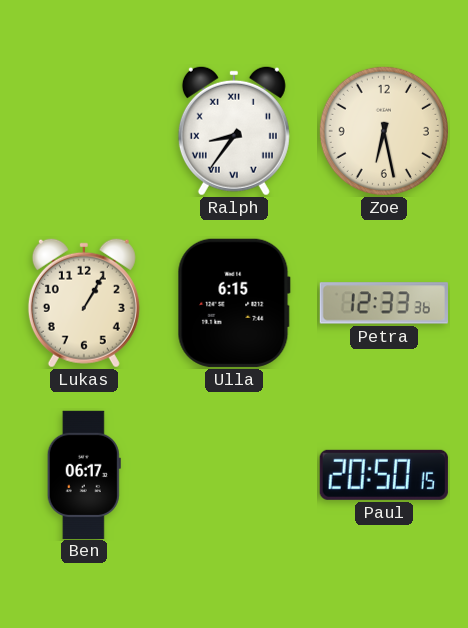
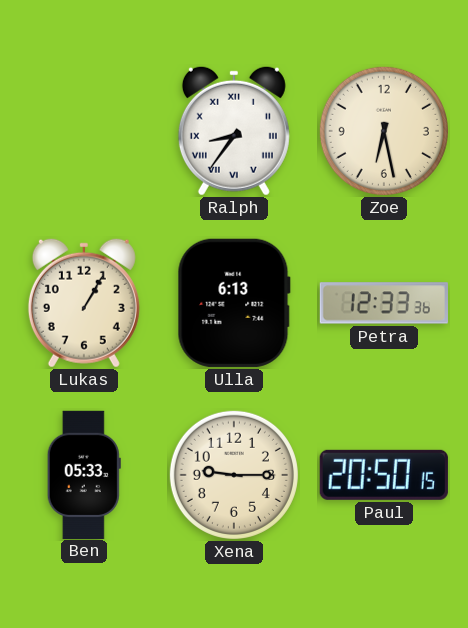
Ulla: 6:15 -> 6:13
Ben: 06:17 -> 05:33
Xena: none -> 9:15
